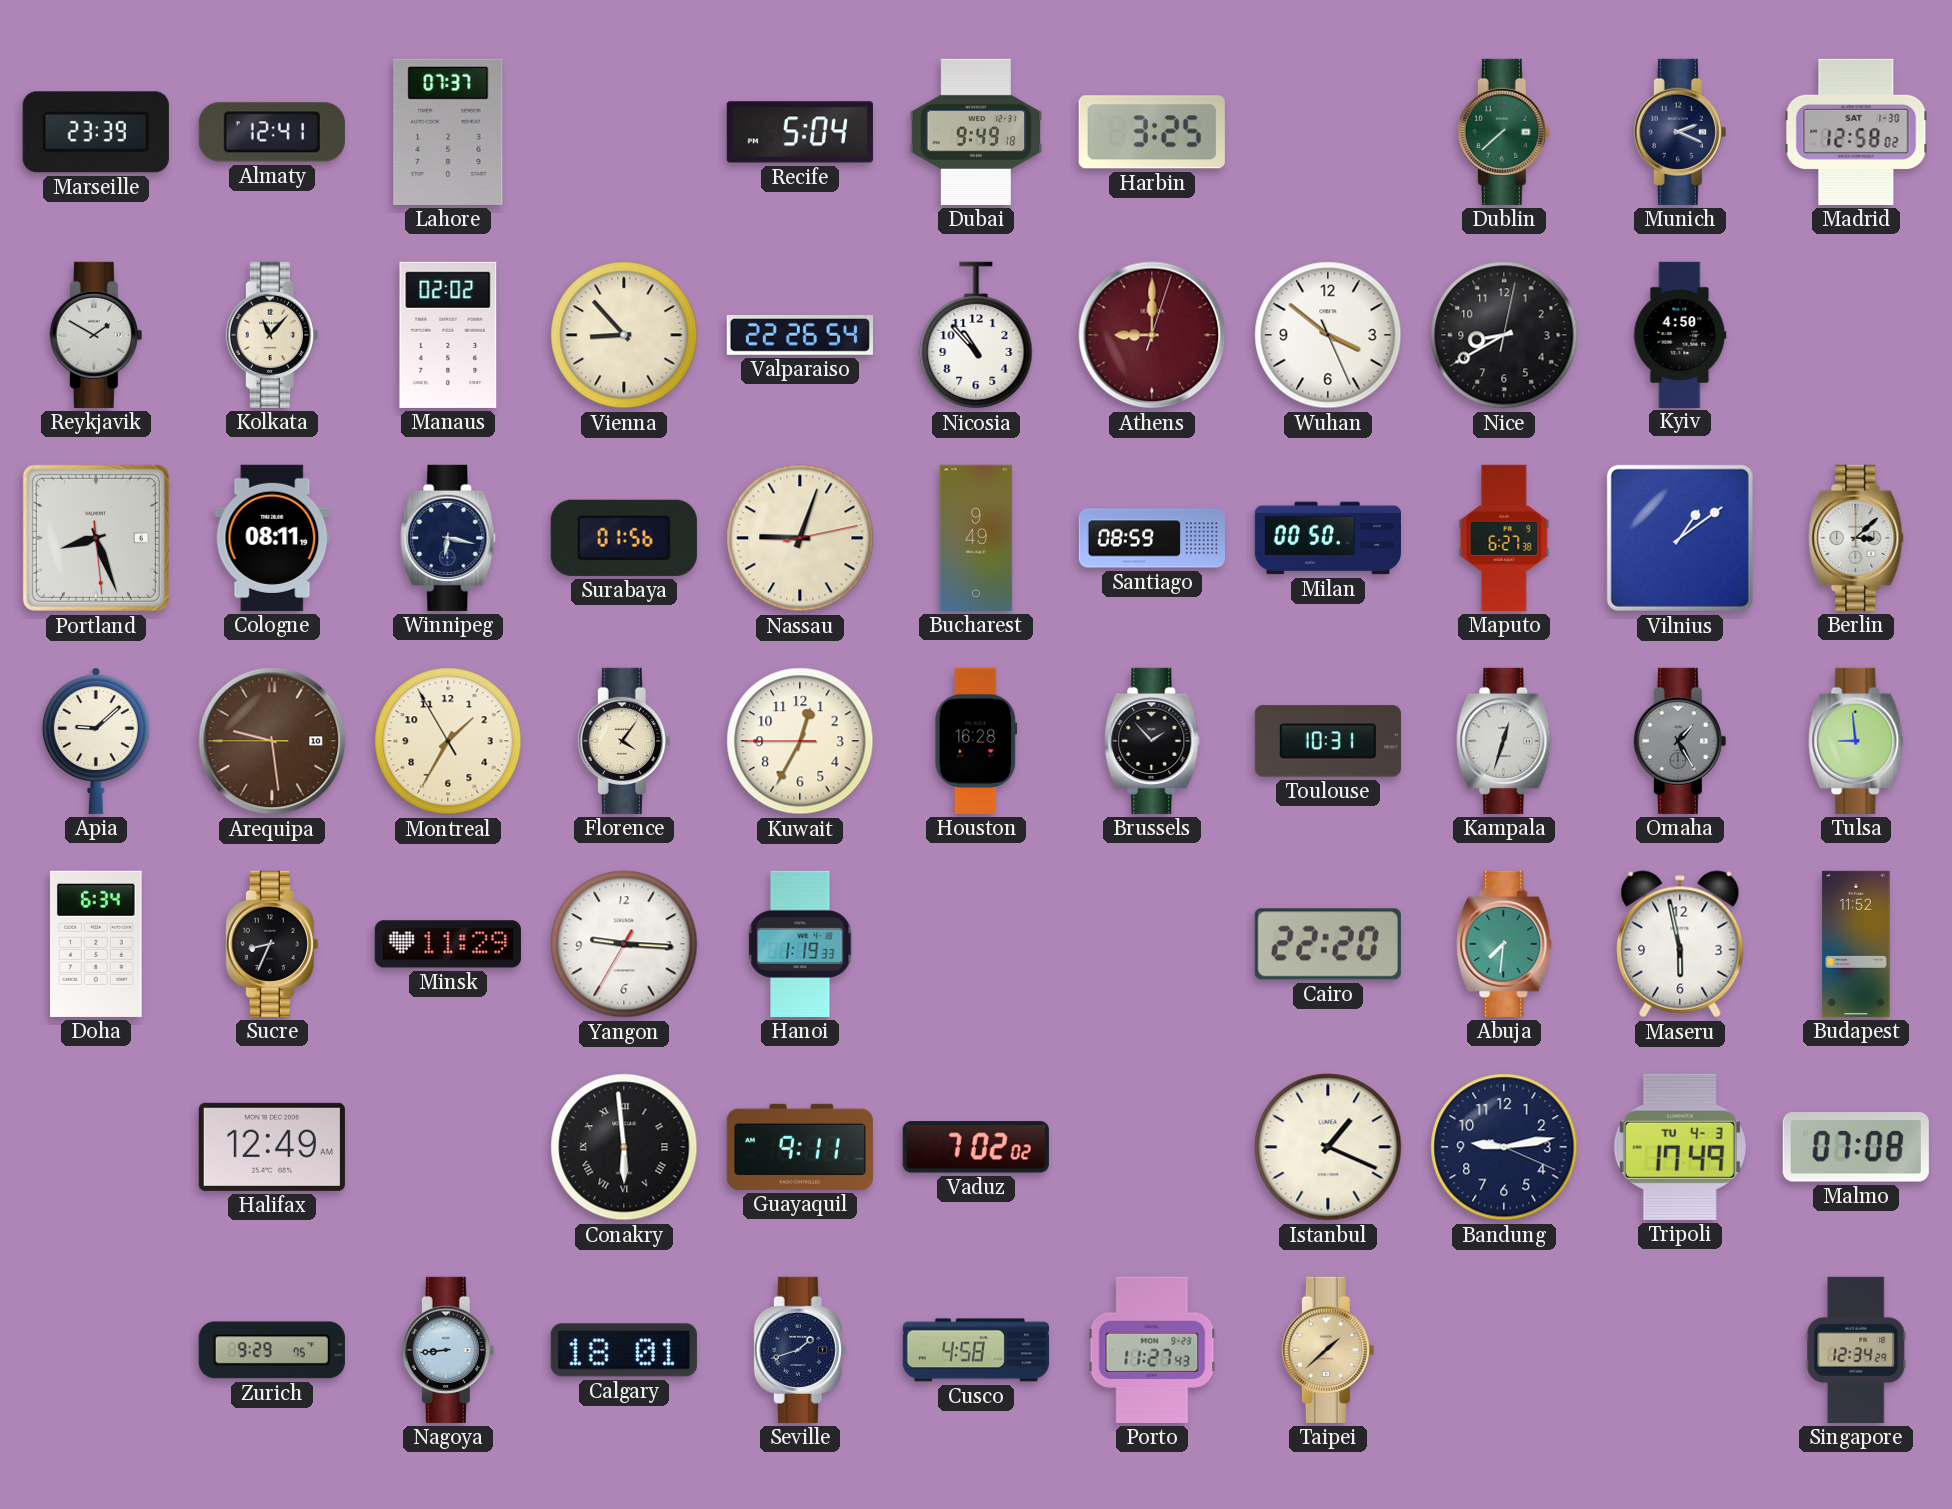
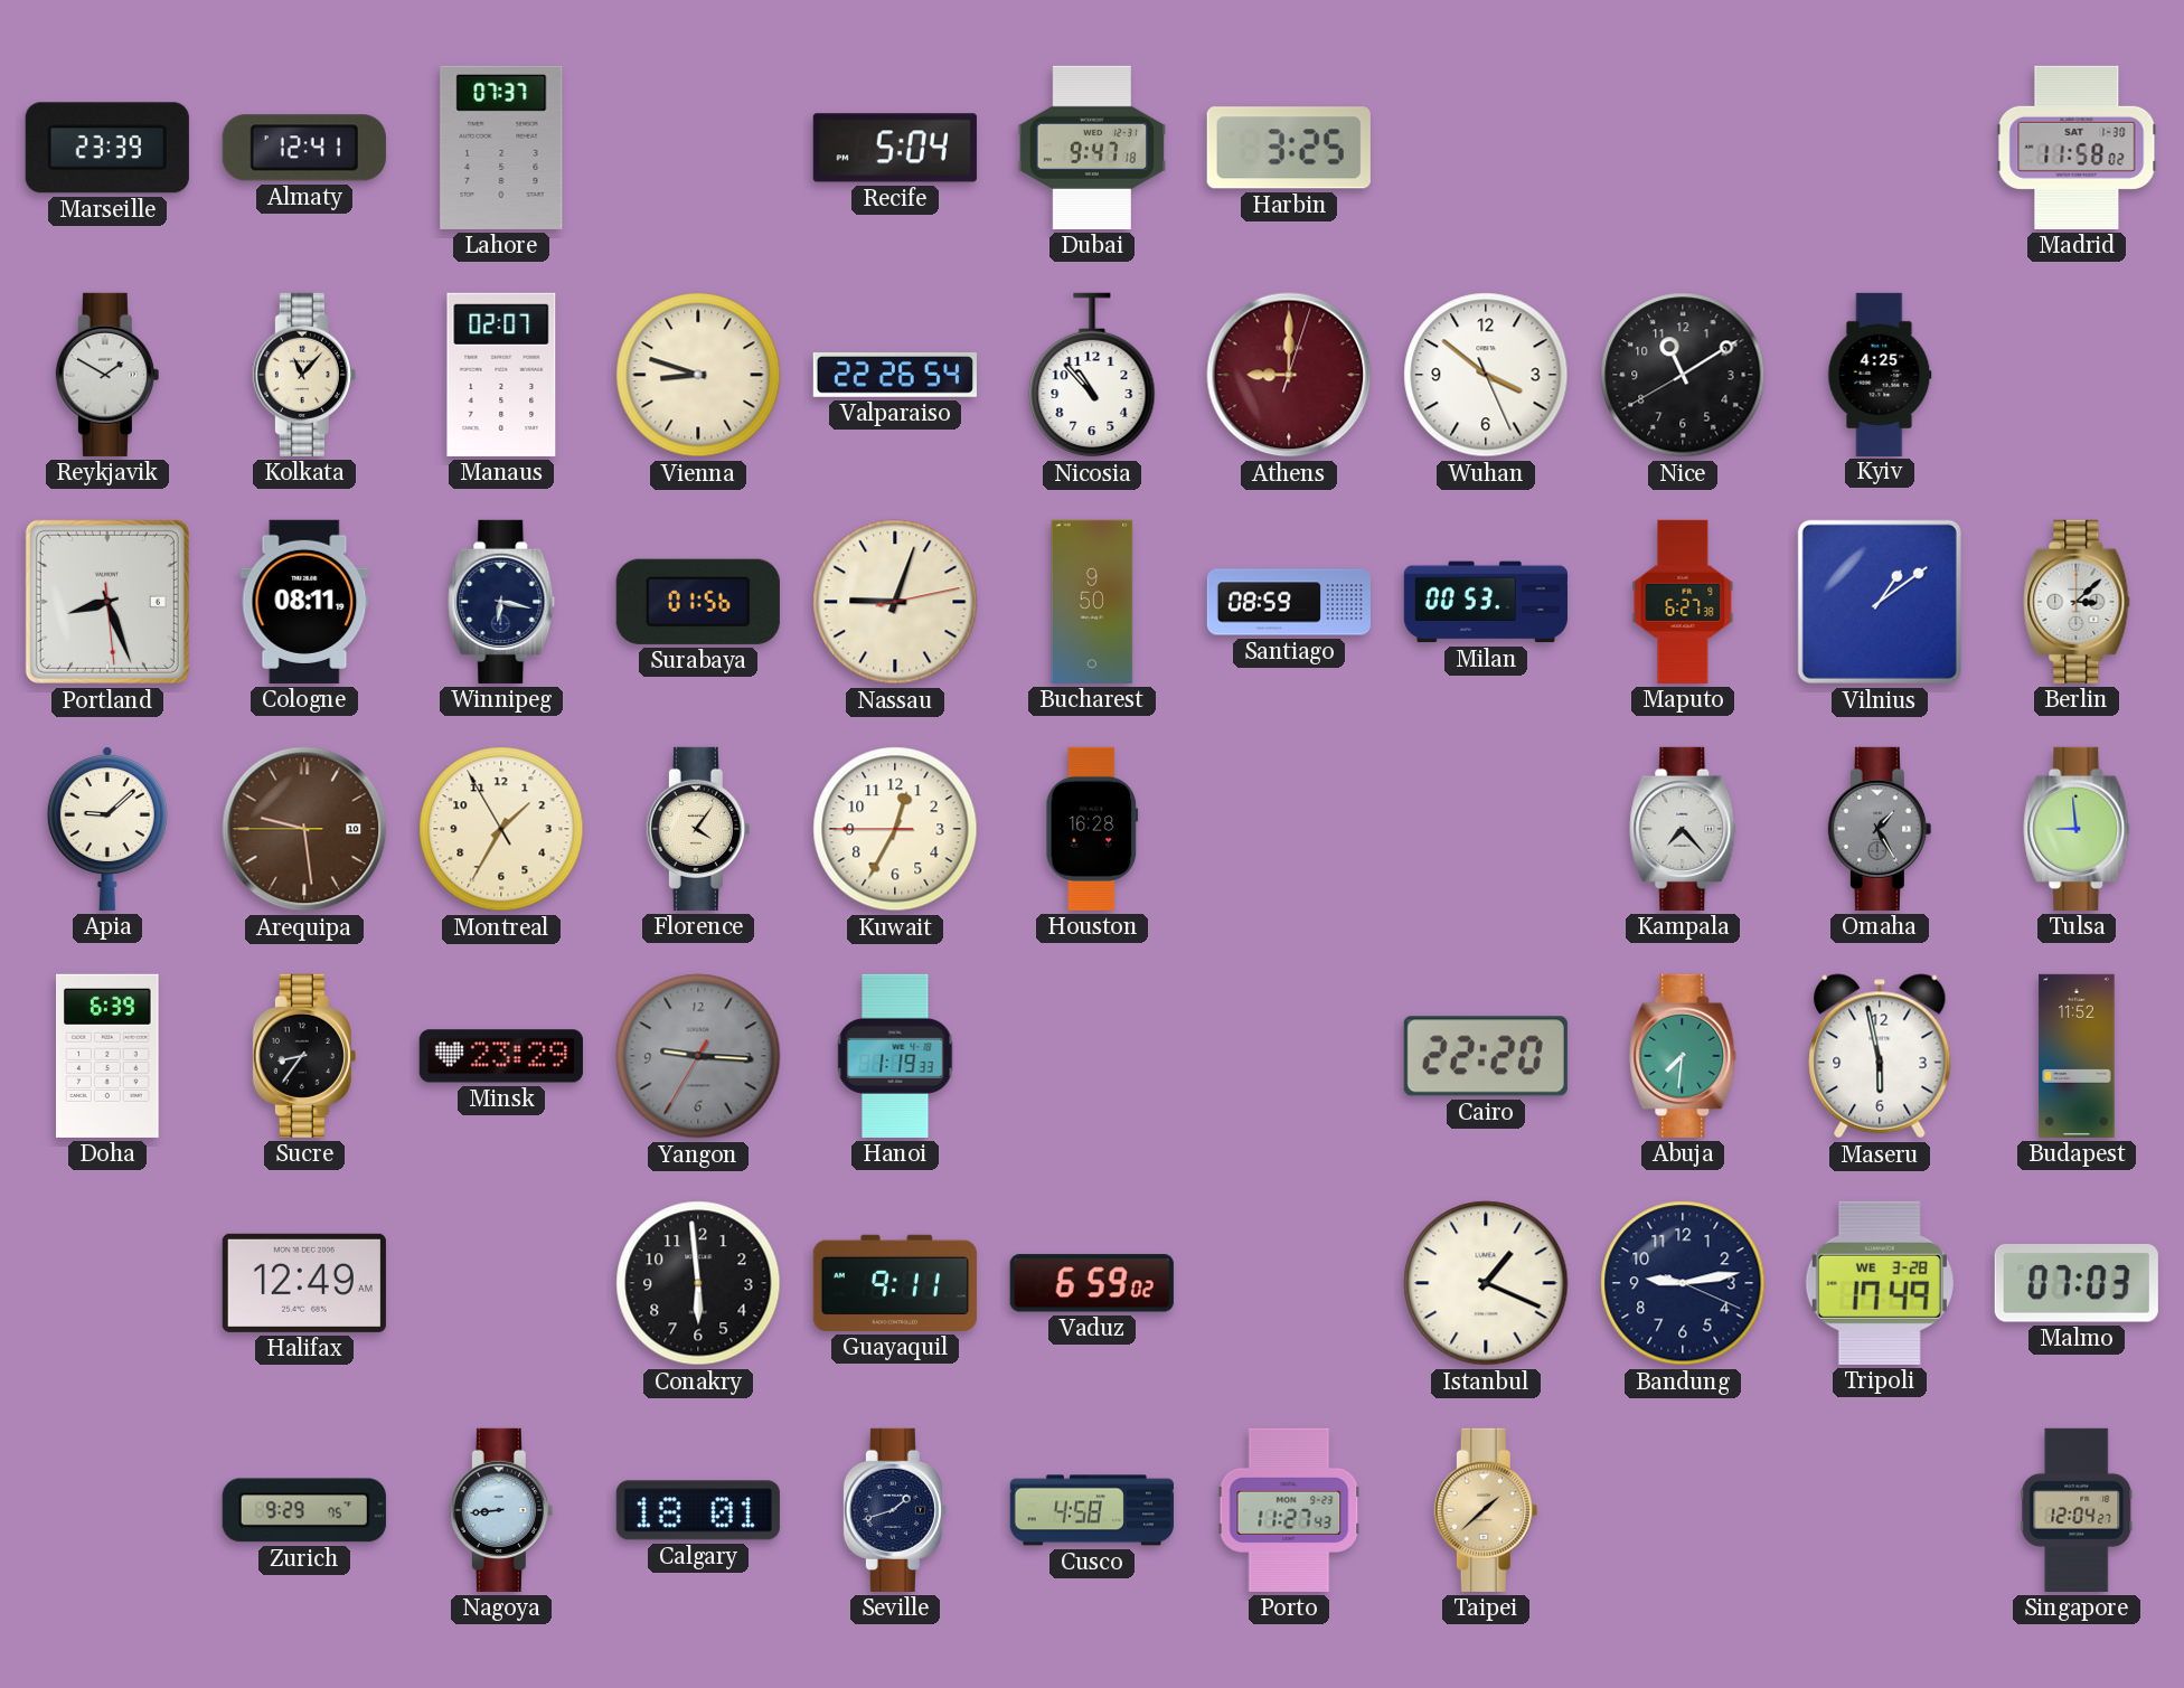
Dubai: 9:49 -> 9:47
Dublin: 7:38 -> none
Munich: 2:19 -> none
Madrid: 12:58 -> 11:58
Manaus: 02:02 -> 02:07
Vienna: 8:53 -> 8:48
Nice: 8:40 -> 11:09
Kyiv: 4:50 -> 4:25
Bucharest: 9:49 -> 9:50
Milan: 00:50 -> 00:53
Brussels: 1:53 -> none
Toulouse: 10:31 -> none
Kampala: 12:33 -> 7:23
Doha: 6:34 -> 6:39
Sucre: 8:34 -> 8:36
Minsk: 11:29 -> 23:29
Yangon dial: white -> grey
Conakry numerals: Roman -> Arabic
Vaduz: 7:02 -> 6:59
Tripoli date: TU 4-3 -> WE 3-28
Malmo: 07:08 -> 07:03
Singapore: 12:34 -> 12:04
